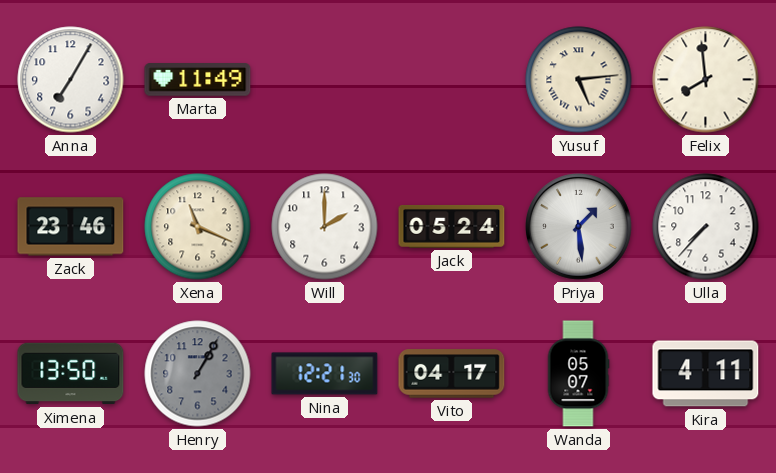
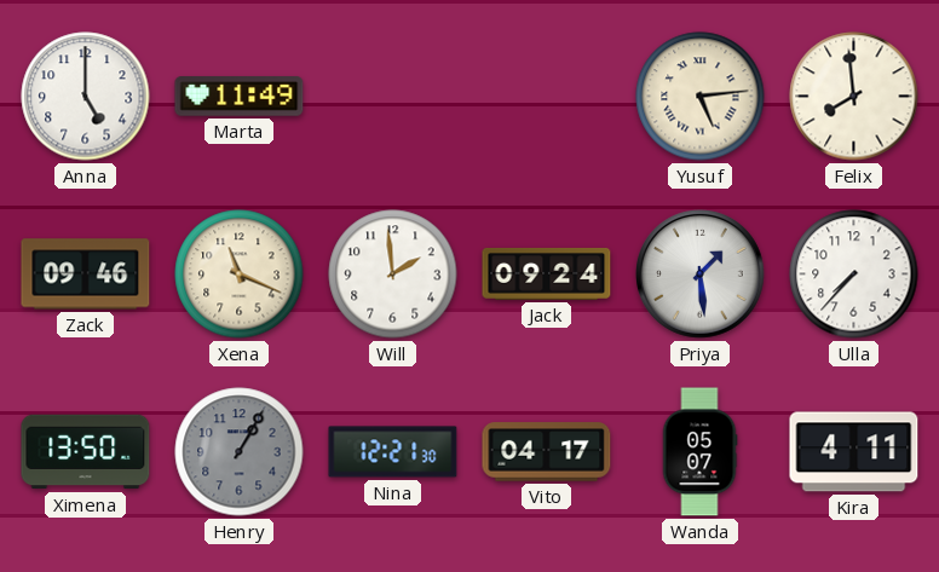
Anna: 7:05 -> 5:00
Zack: 23:46 -> 09:46
Will: 2:00 -> 1:59
Jack: 05:24 -> 09:24
